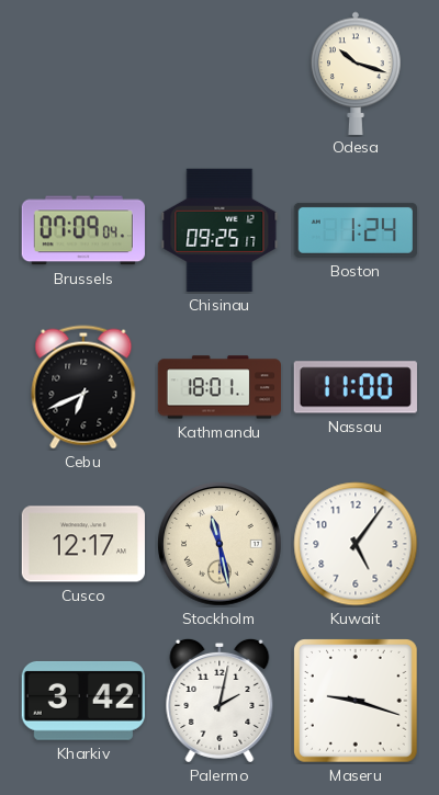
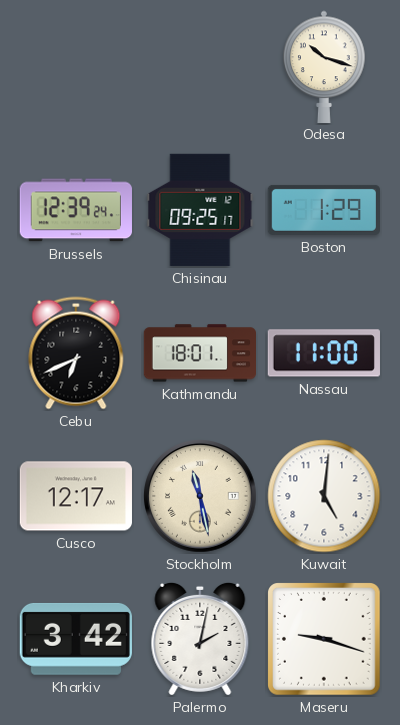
Brussels: 07:09 -> 12:39
Boston: 1:24 -> 1:29
Kuwait: 5:06 -> 5:01
